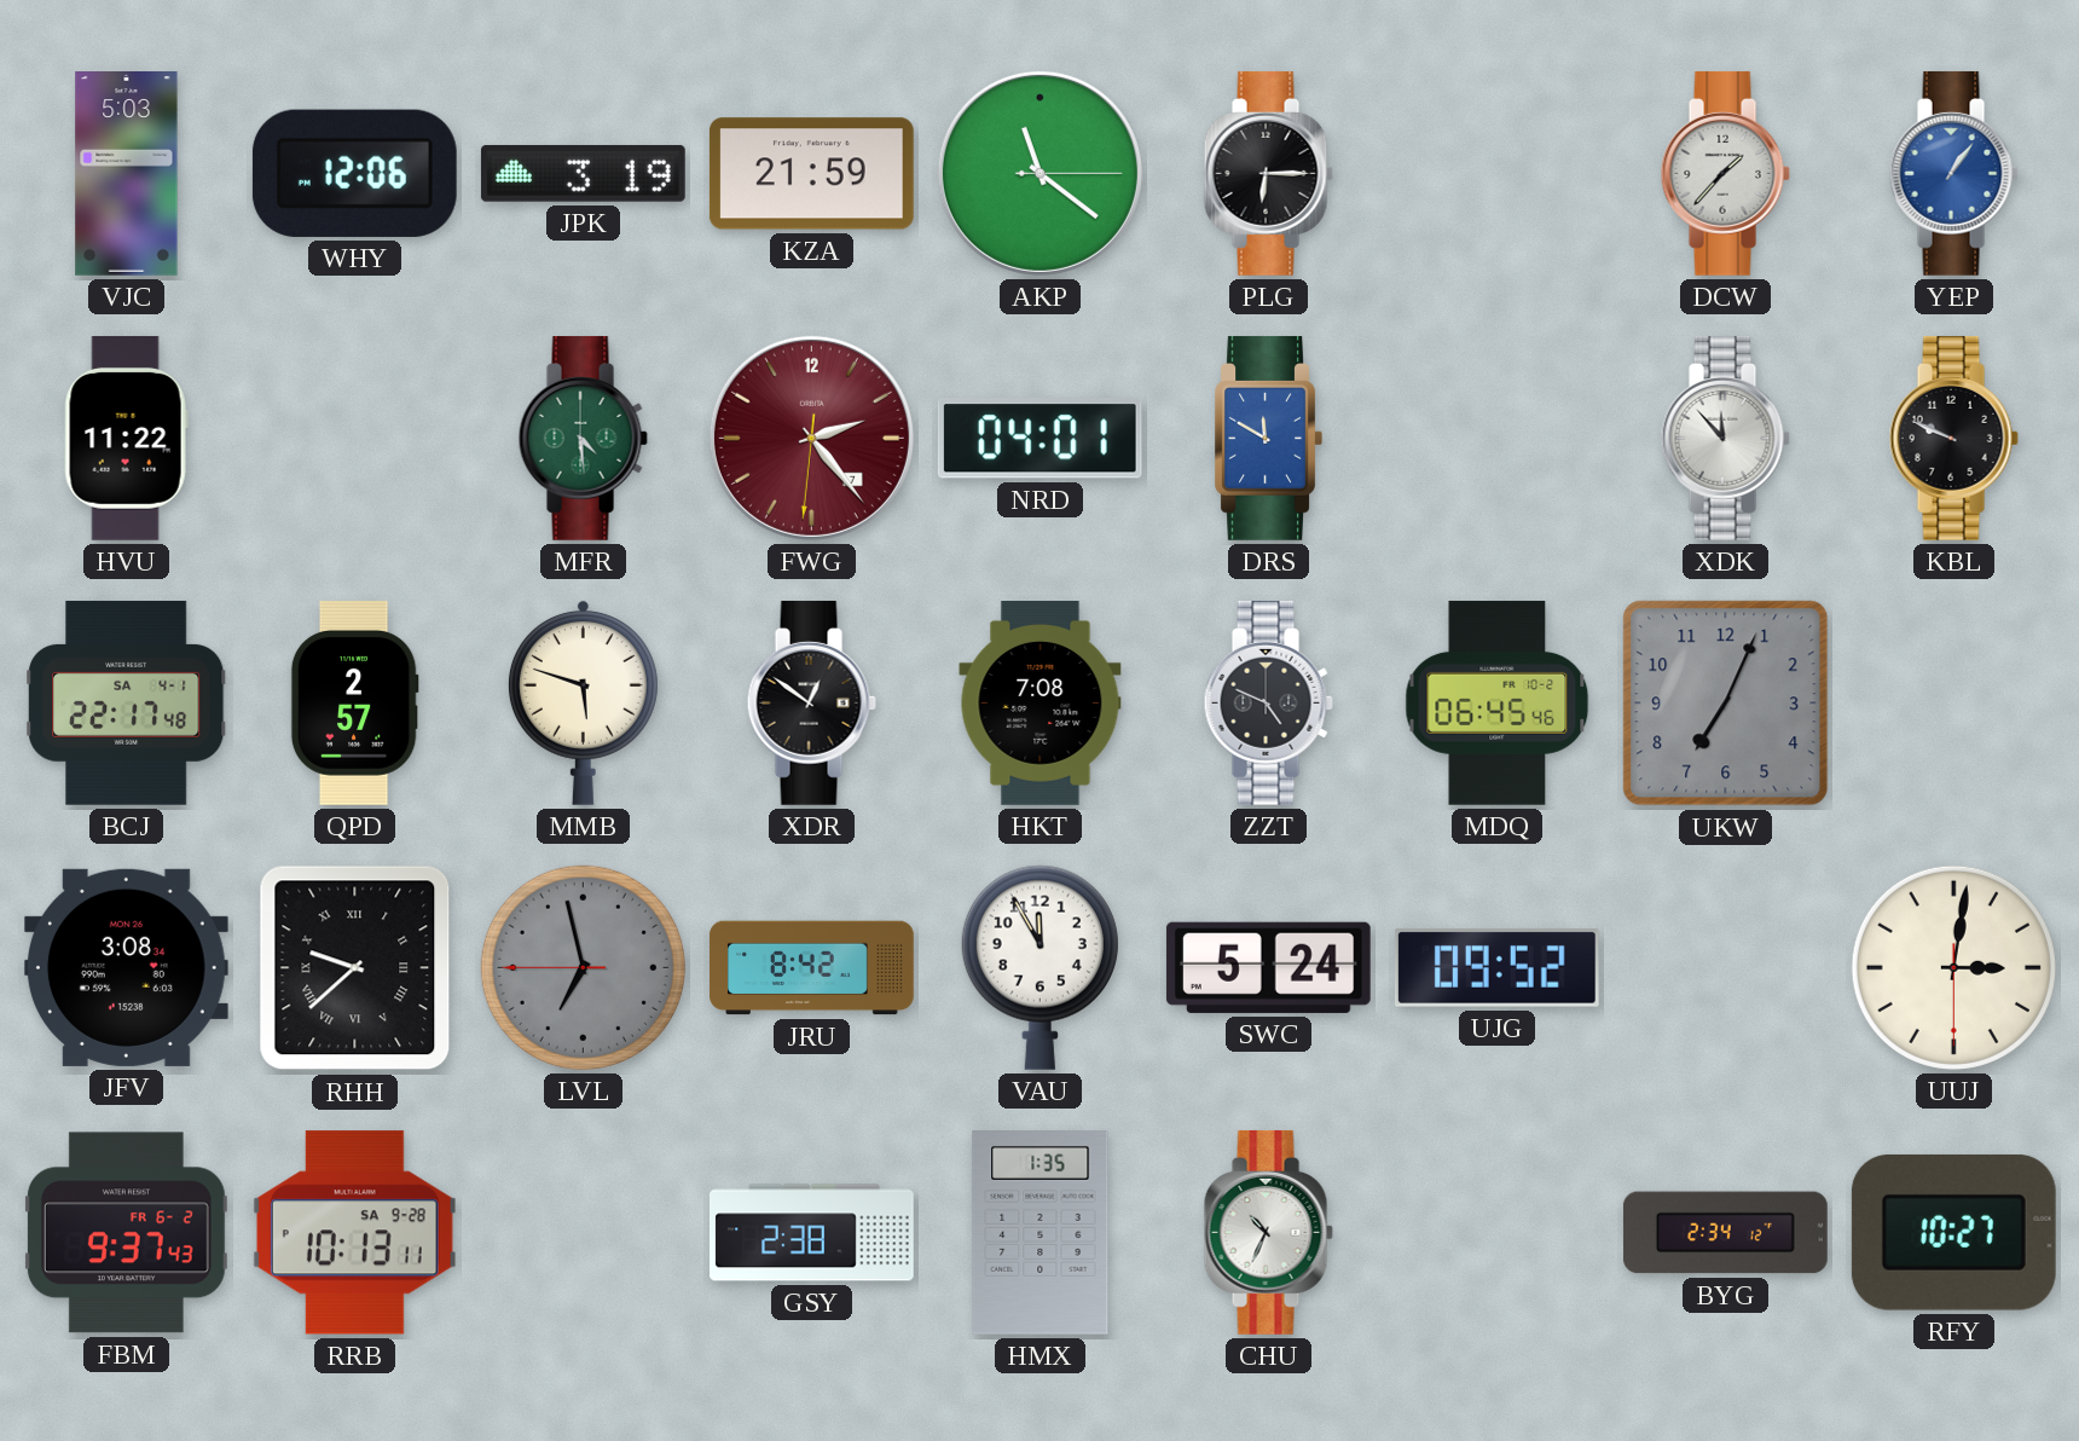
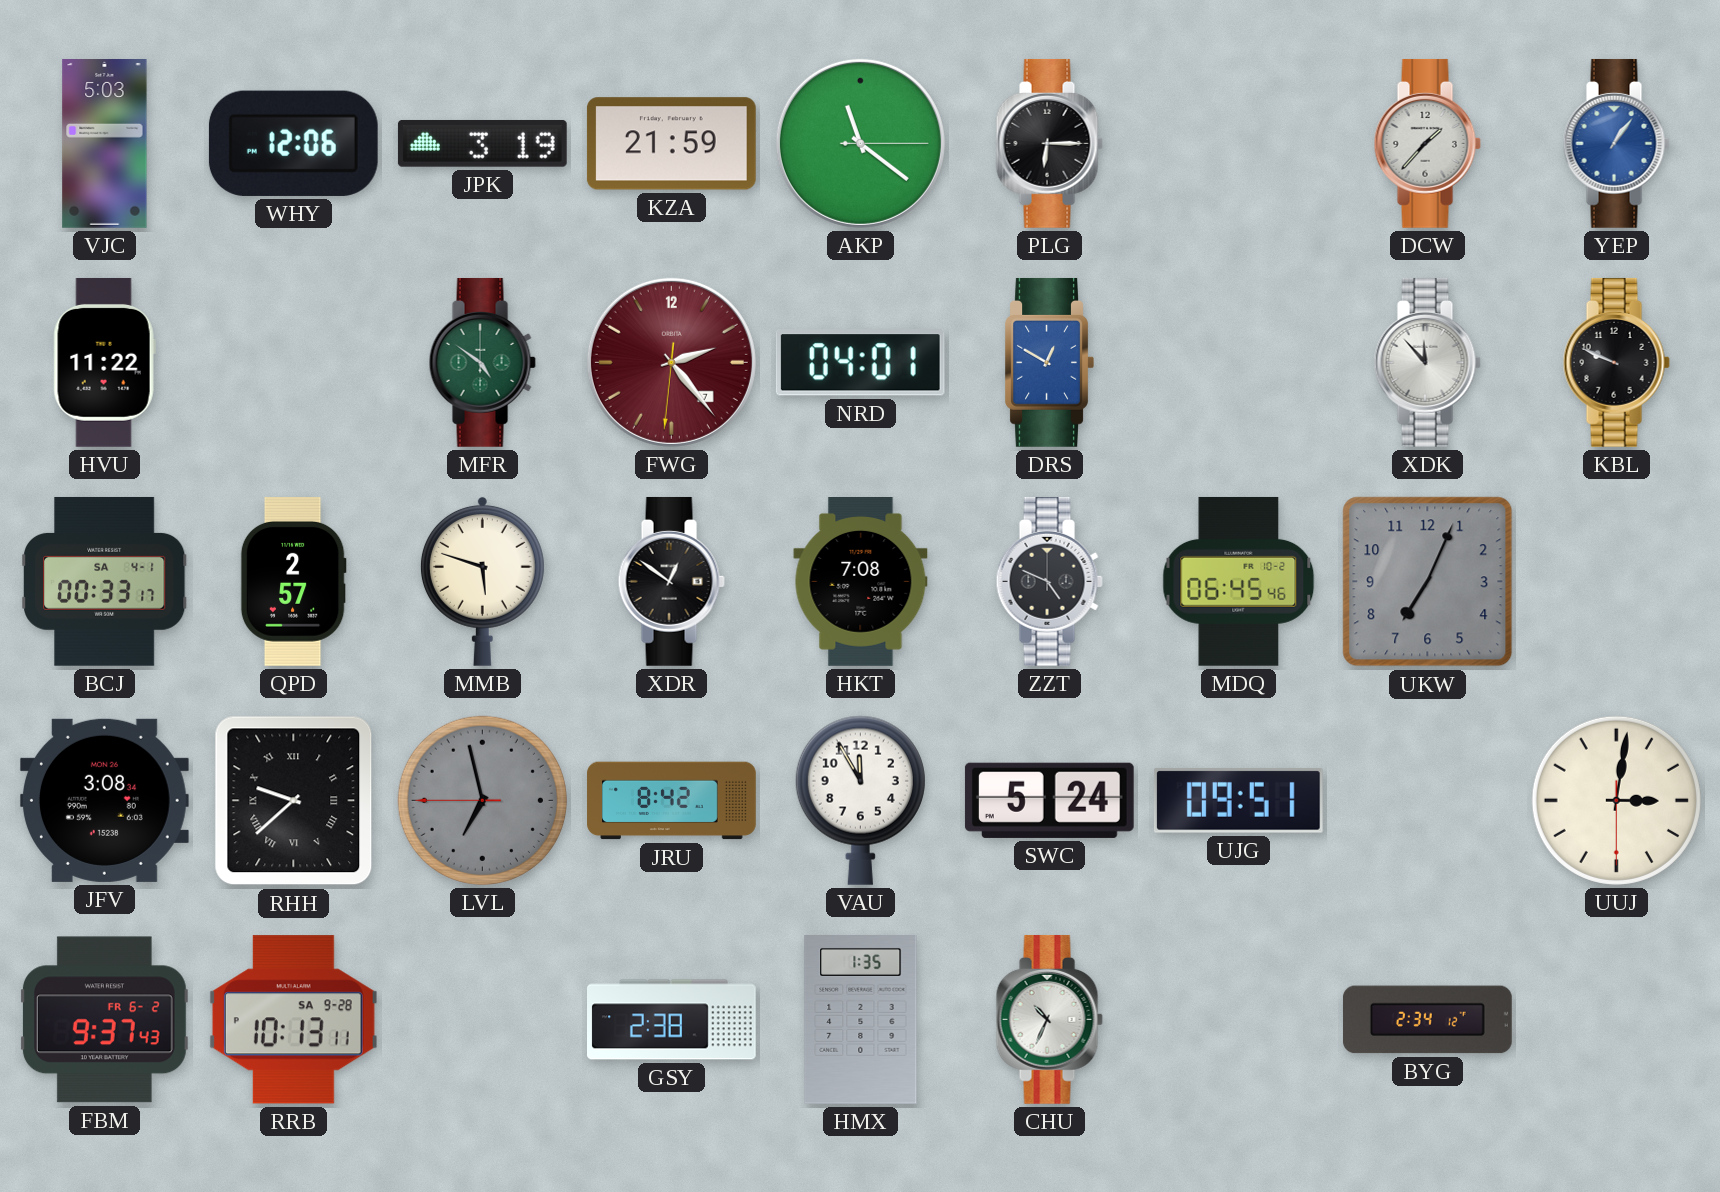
MFR: 4:29 -> 4:51
DRS: 11:50 -> 12:50
BCJ: 22:17 -> 00:33
UJG: 09:52 -> 09:51
RFY: 10:27 -> none
